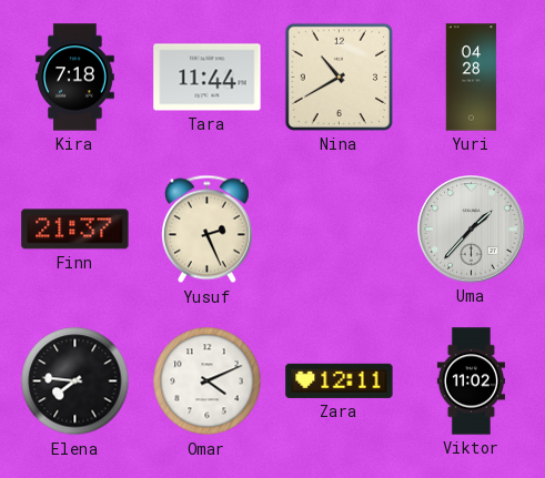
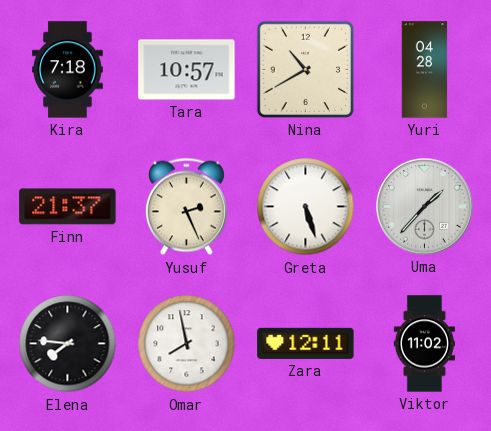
Tara: 11:44 -> 10:57
Greta: none -> 5:27
Omar: 4:11 -> 7:58
